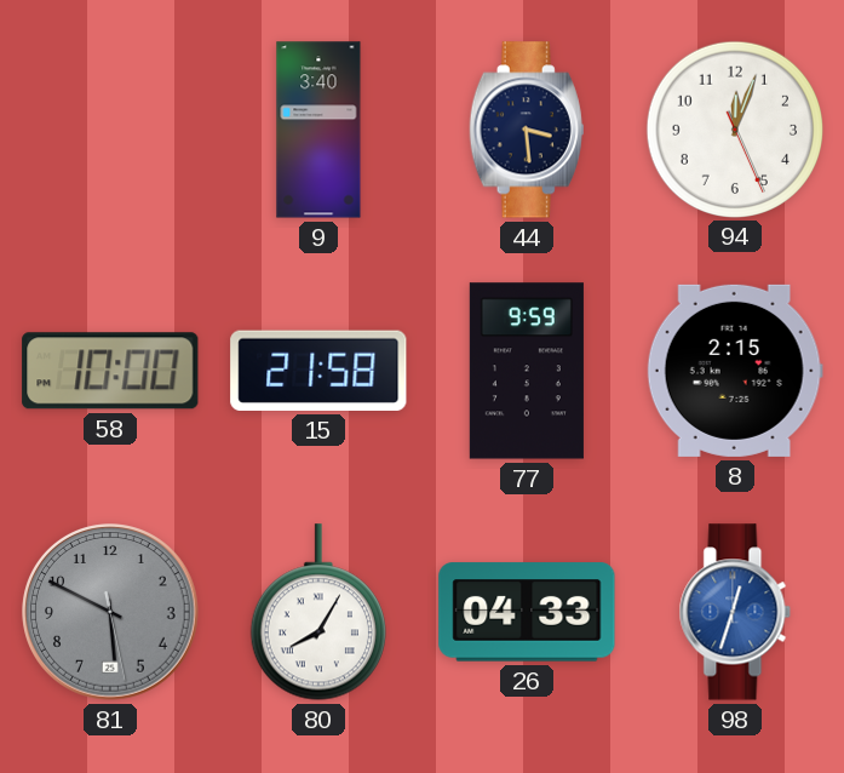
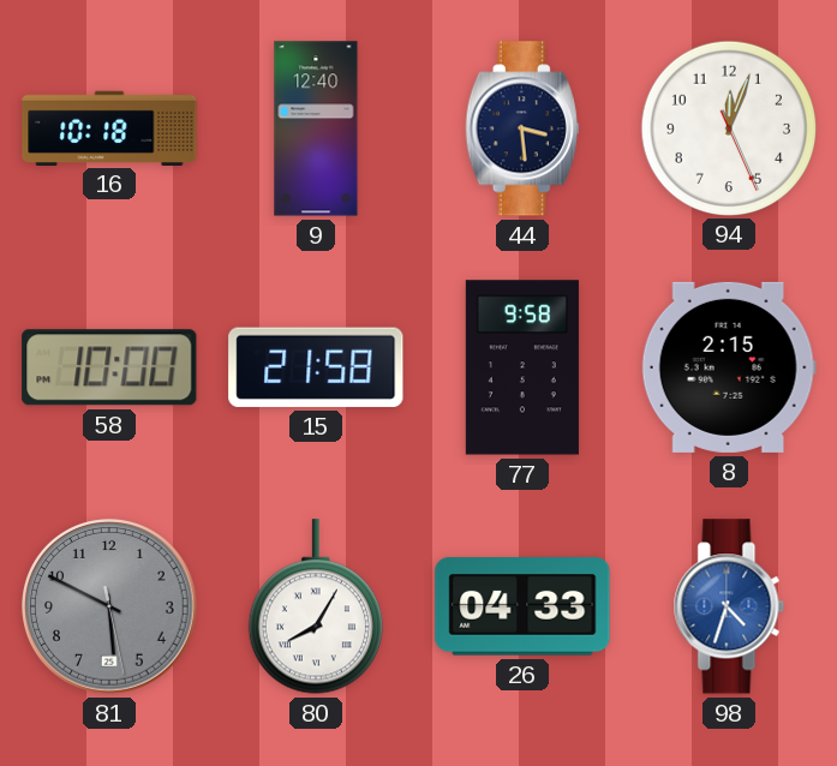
16: none -> 10:18
9: 3:40 -> 12:40
77: 9:59 -> 9:58
98: 12:33 -> 4:33
